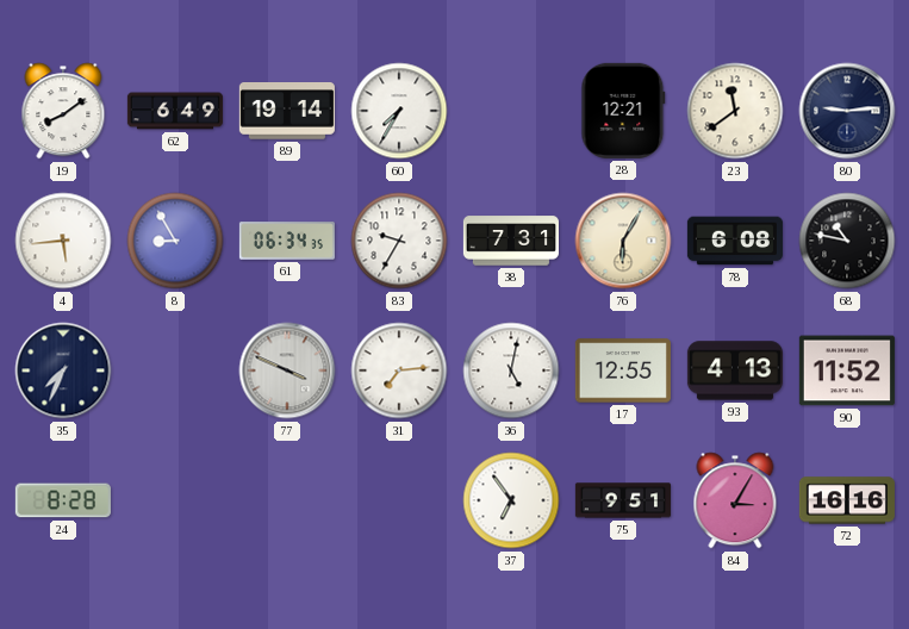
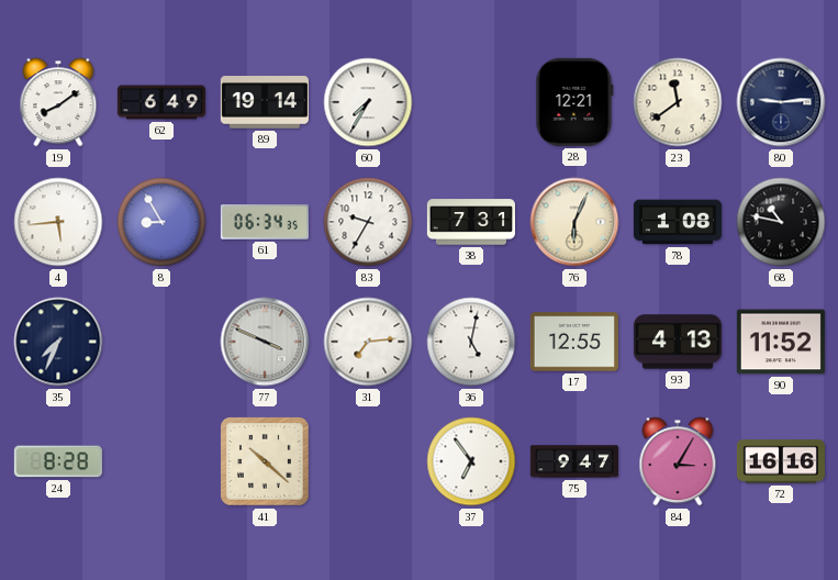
76: 6:05 -> 6:04
78: 6:08 -> 1:08
41: none -> 10:22
75: 9:51 -> 9:47
